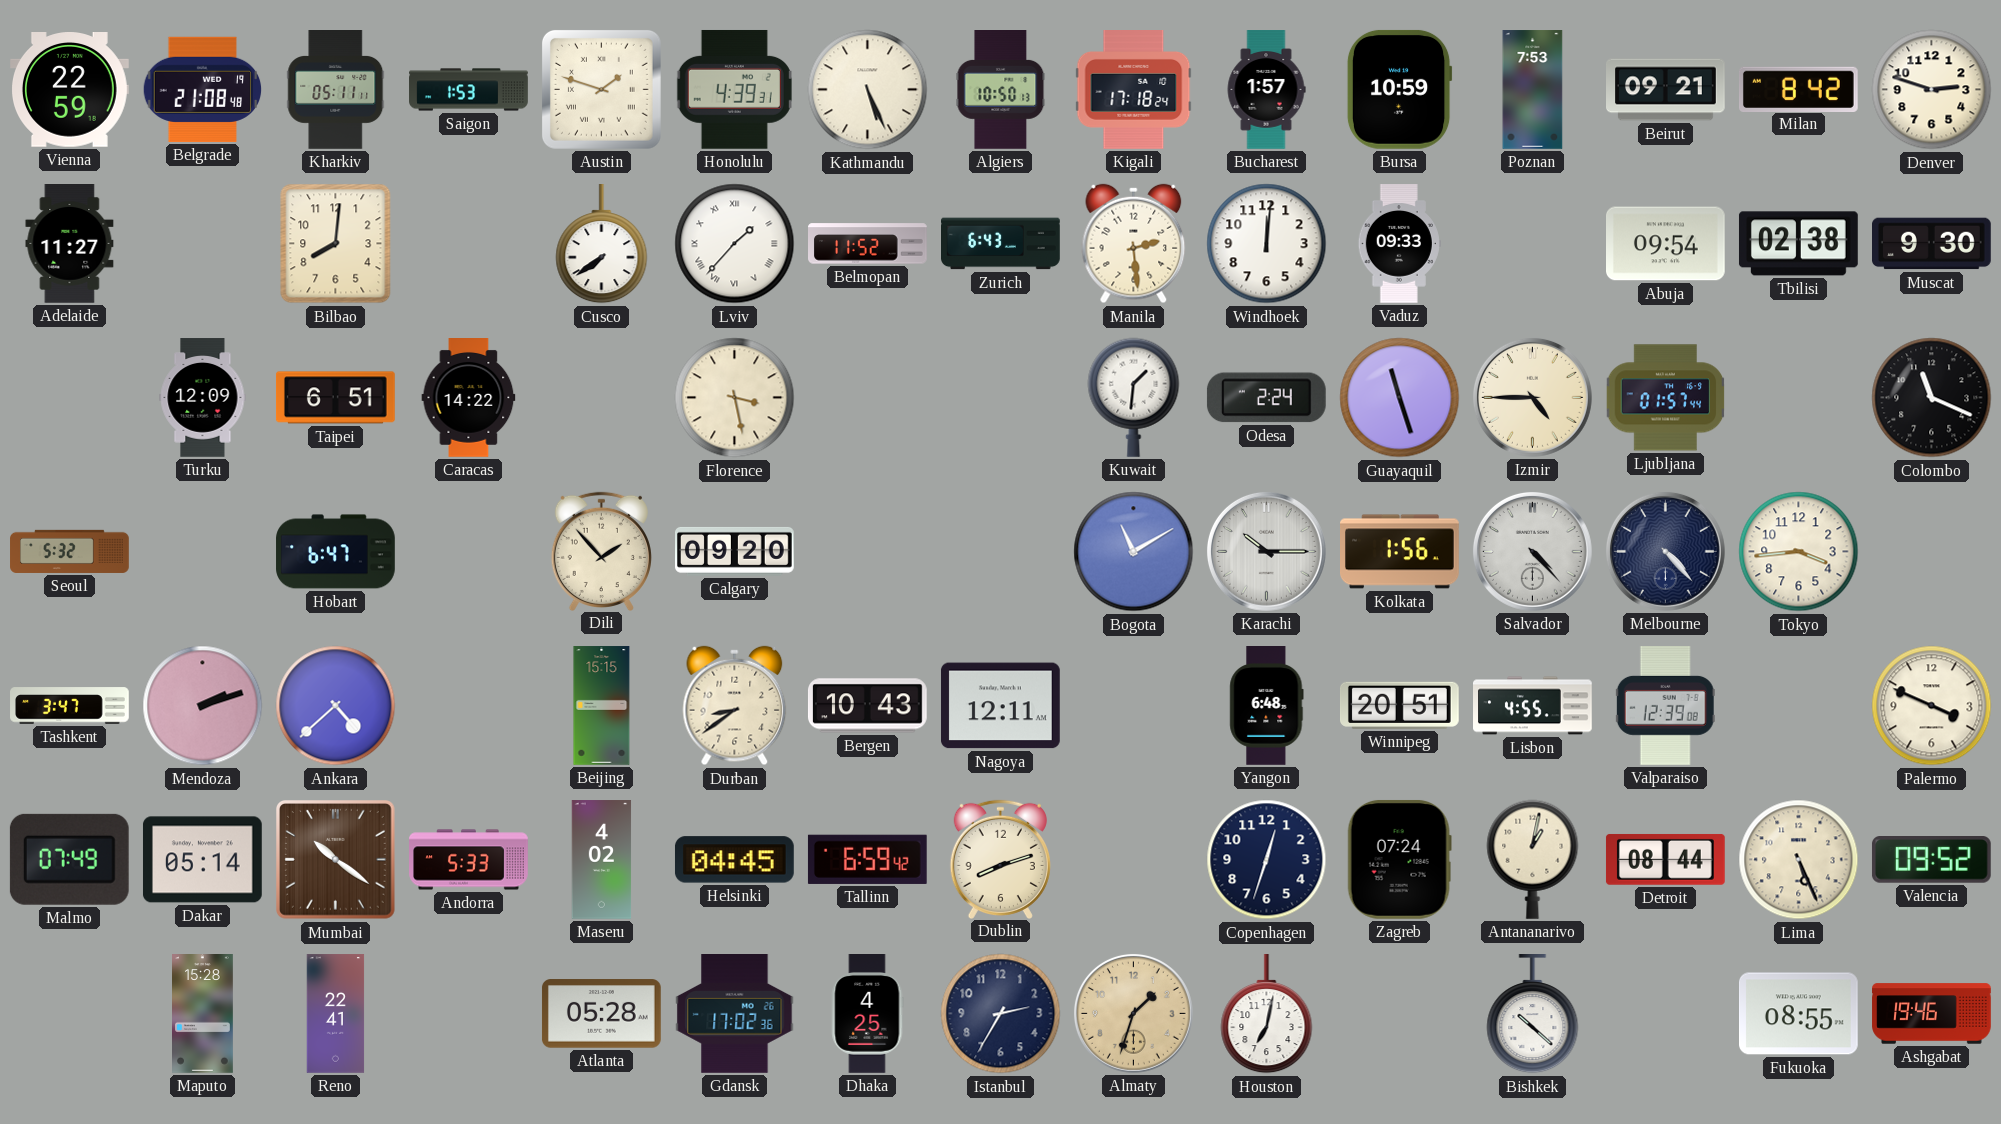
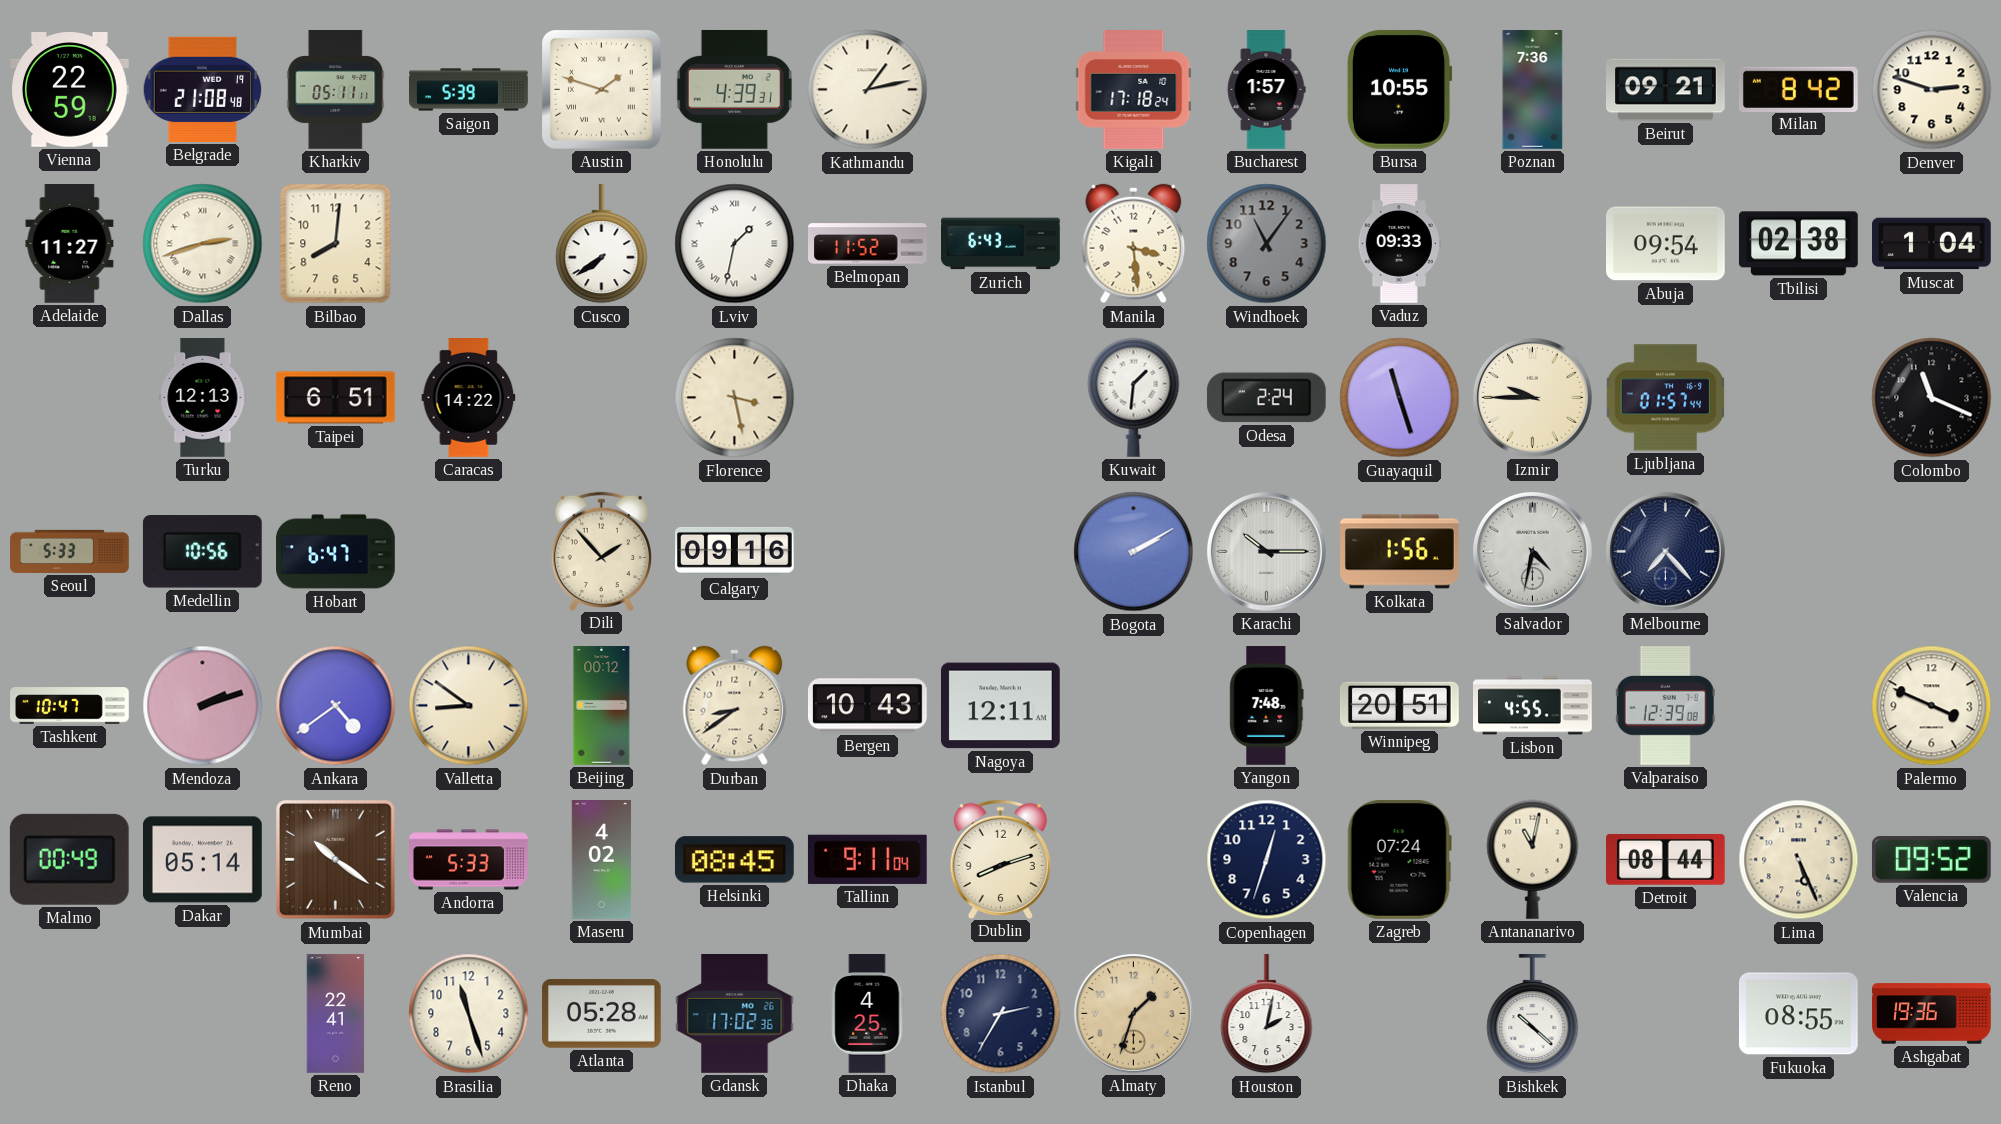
Saigon: 1:53 -> 5:39
Kathmandu: 5:26 -> 1:13
Algiers: 10:50 -> none
Bursa: 10:59 -> 10:55
Poznan: 7:53 -> 7:36
Dallas: none -> 2:42
Lviv: 1:37 -> 1:32
Manila: 2:29 -> 3:29
Windhoek: 12:01 -> 11:06
Windhoek dial: white -> grey
Muscat: 9:30 -> 1:04
Turku: 12:09 -> 12:13
Izmir: 4:45 -> 9:45
Seoul: 5:32 -> 5:33
Medellin: none -> 10:56
Calgary: 09:20 -> 09:16
Bogota: 11:10 -> 2:10
Salvador: 4:23 -> 4:32
Melbourne: 4:23 -> 7:23
Tokyo: 3:44 -> none
Tashkent: 3:47 -> 10:47
Ankara: 4:38 -> 4:39
Valletta: none -> 8:51
Beijing: 15:15 -> 00:12
Yangon: 6:48 -> 7:48
Malmo: 07:49 -> 00:49
Helsinki: 04:45 -> 08:45
Tallinn: 6:59 -> 9:11
Antananarivo: 1:02 -> 11:02
Maputo: 15:28 -> none
Brasilia: none -> 11:27
Houston: 7:02 -> 2:02
Ashgabat: 19:46 -> 19:36
